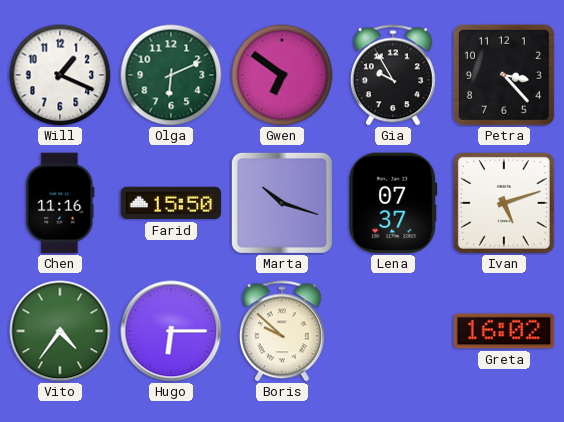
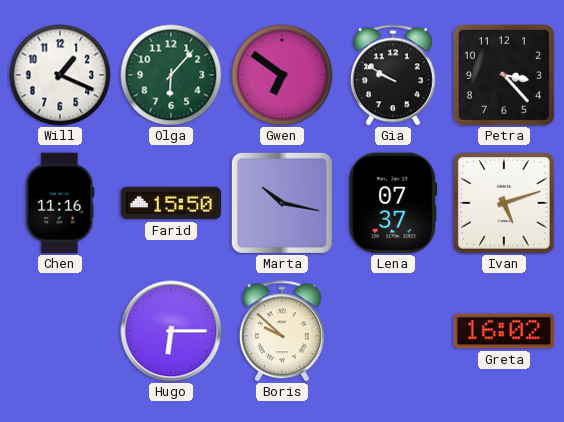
Olga: 6:11 -> 6:07
Gia: 9:55 -> 9:50
Marta: 10:18 -> 10:17
Vito: 4:36 -> none
